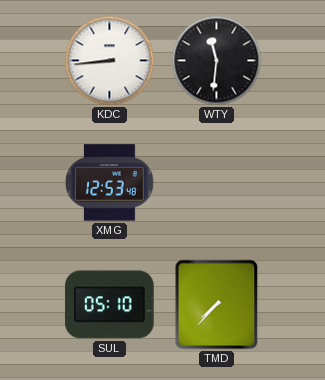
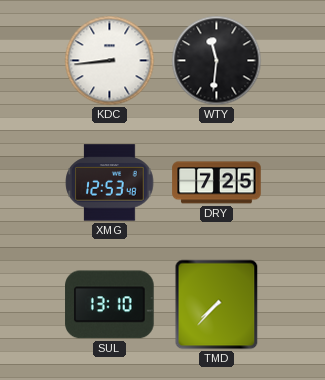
DRY: none -> 7:25
SUL: 05:10 -> 13:10
